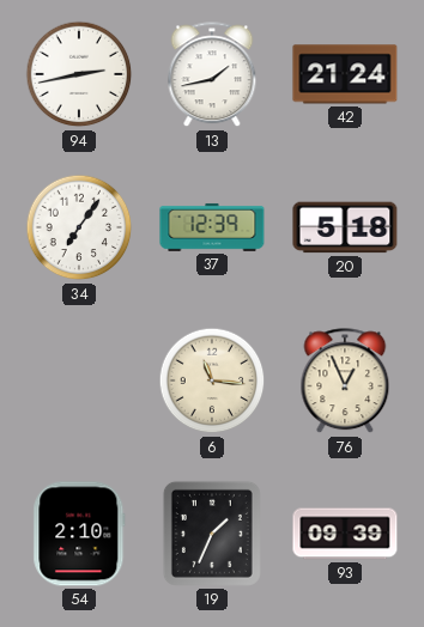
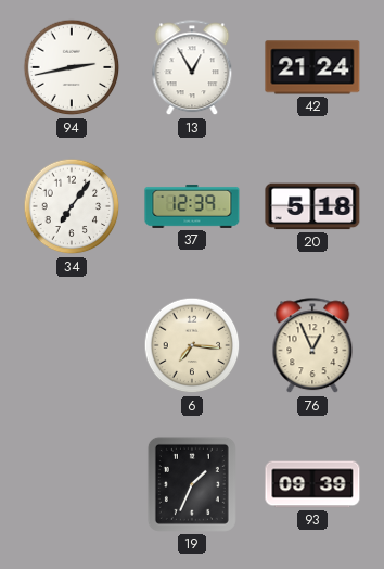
13: 1:43 -> 12:55
6: 11:16 -> 7:16
54: 2:10 -> none
